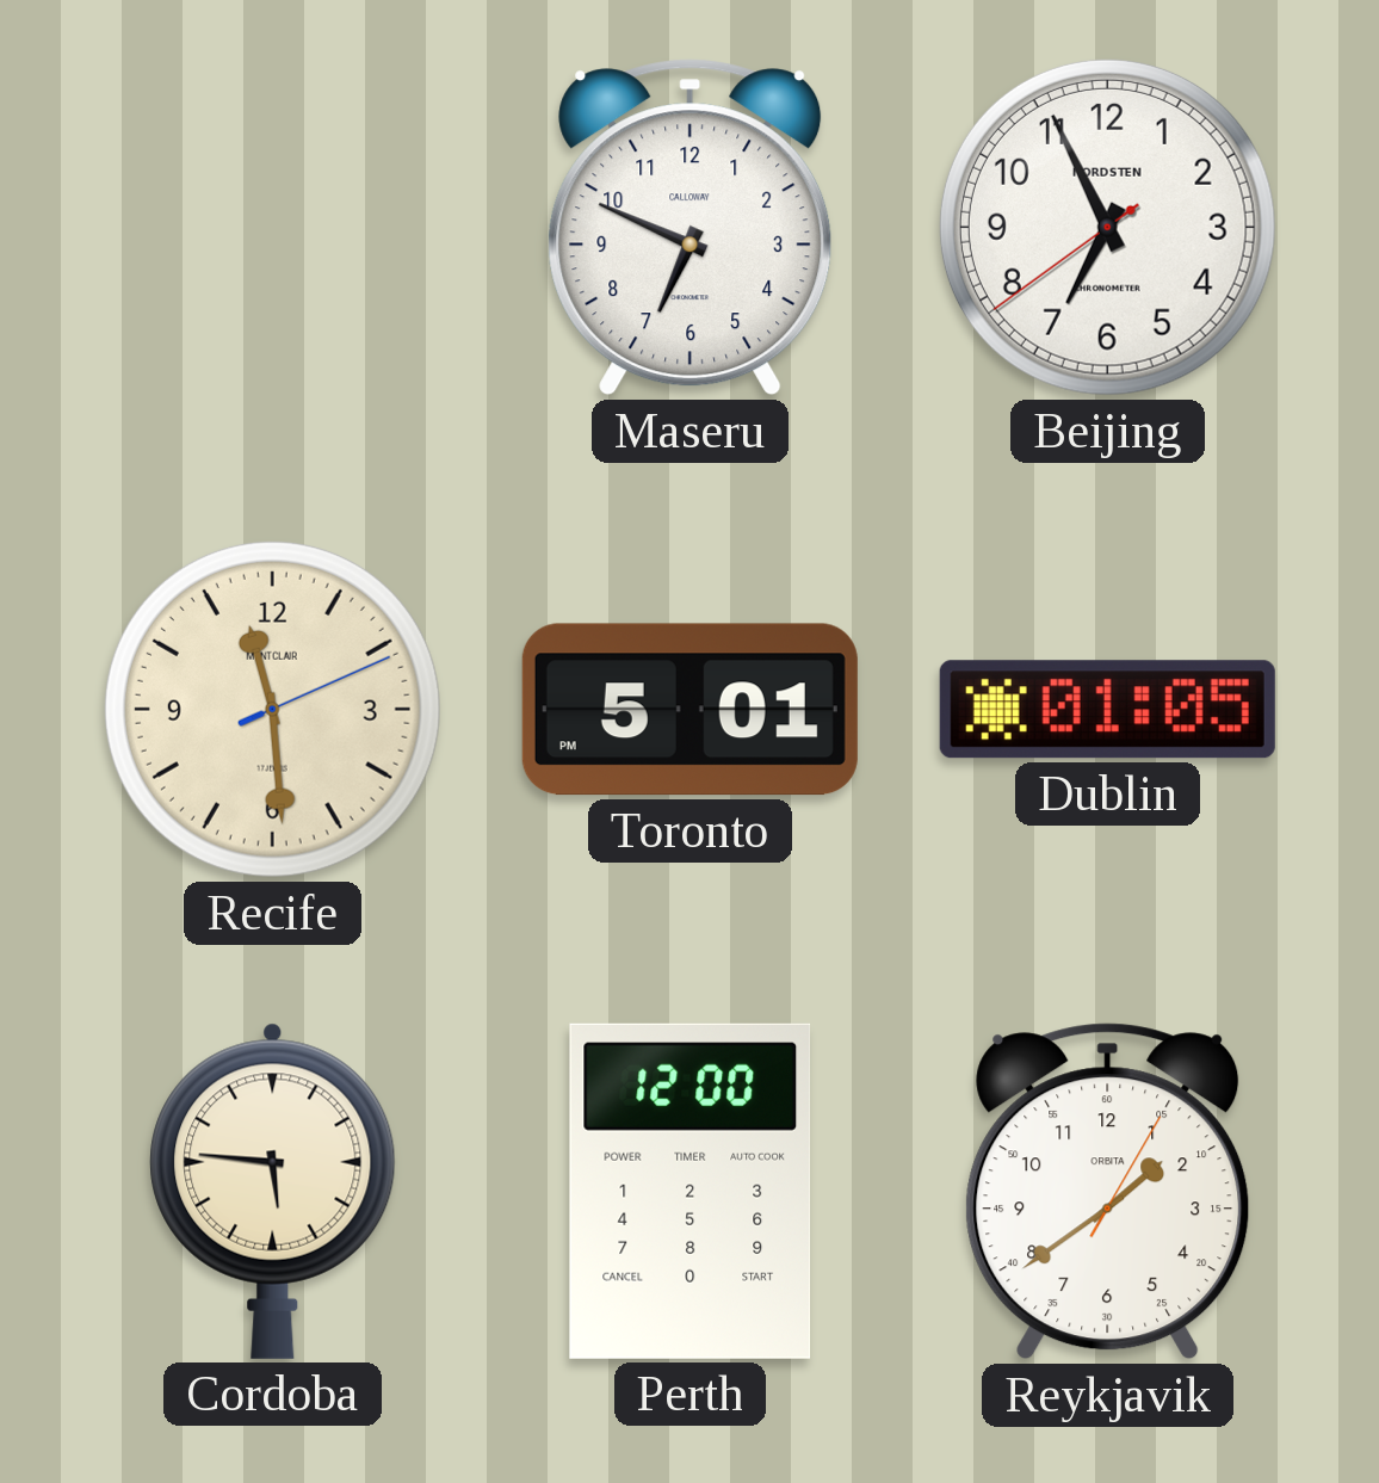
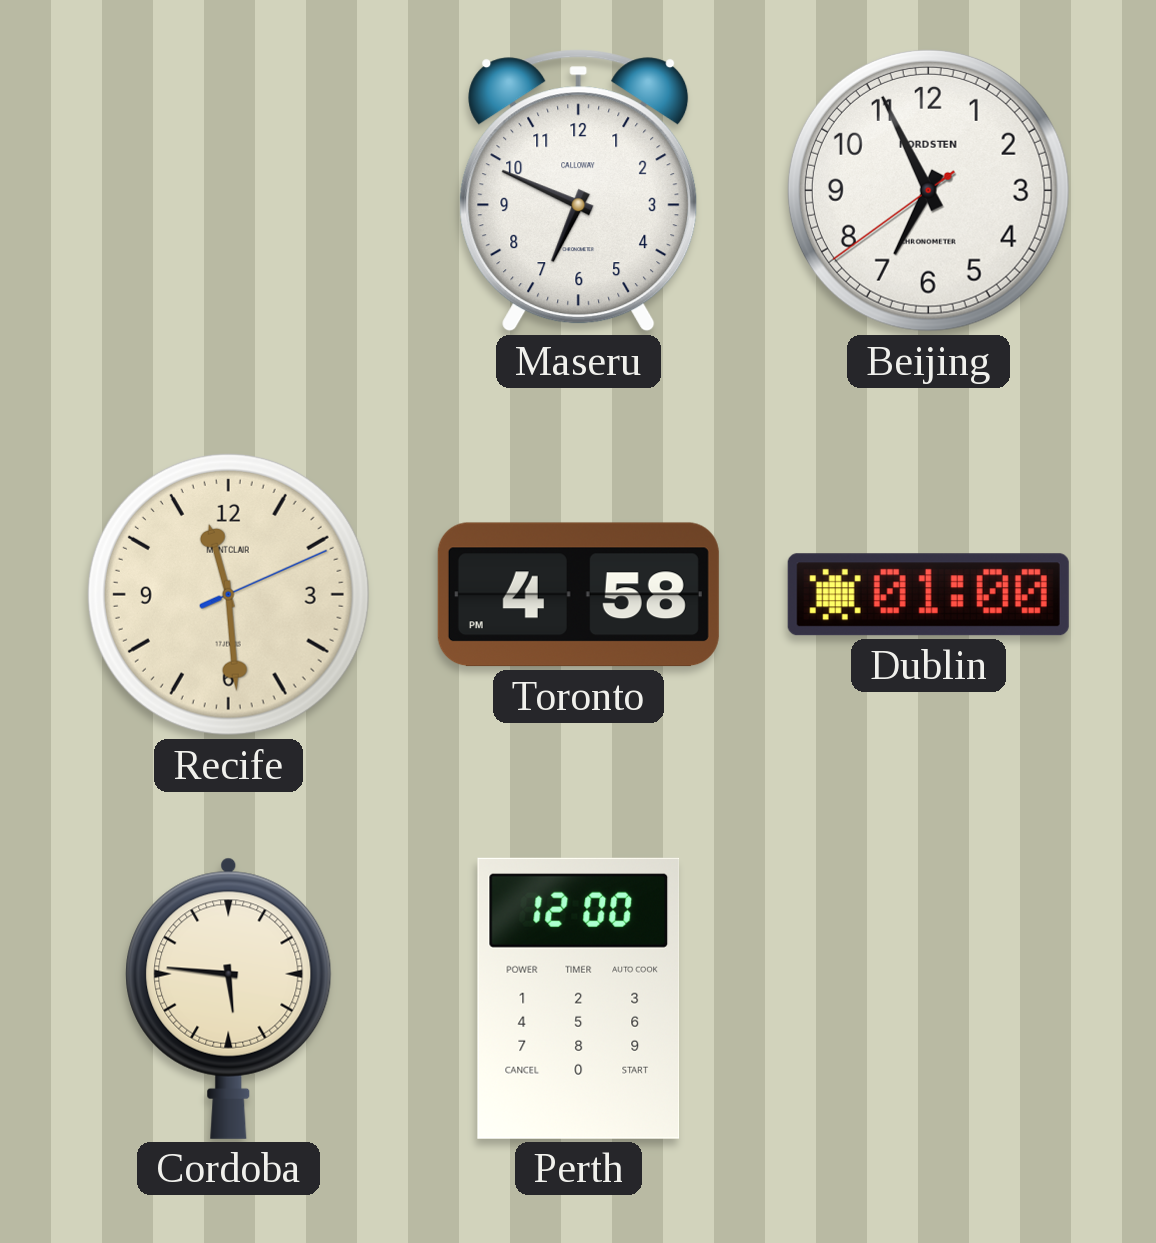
Toronto: 5:01 -> 4:58
Dublin: 01:05 -> 01:00
Reykjavik: 1:39 -> none
